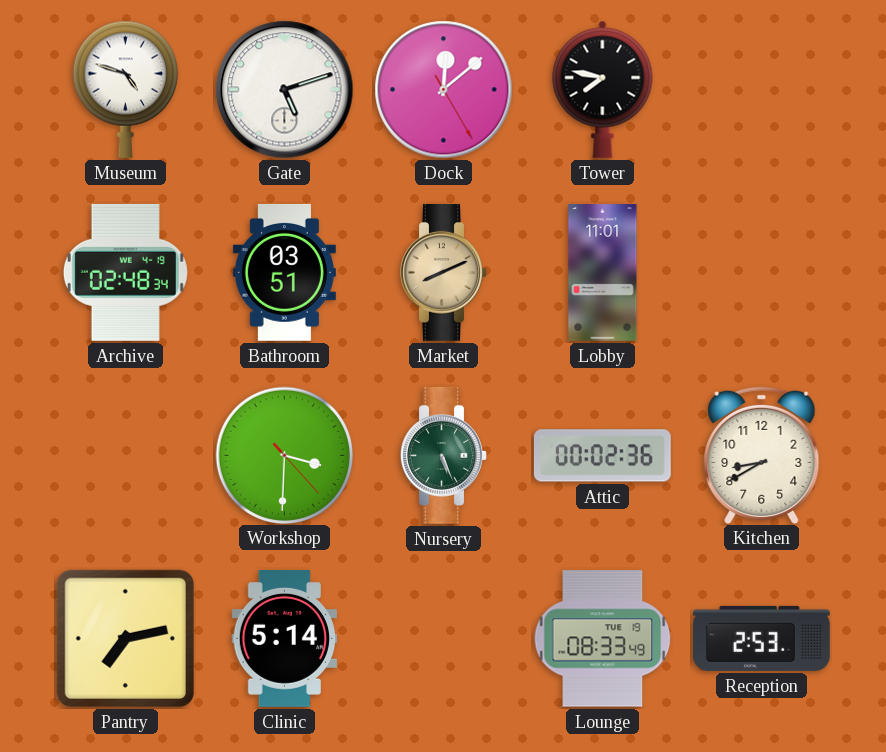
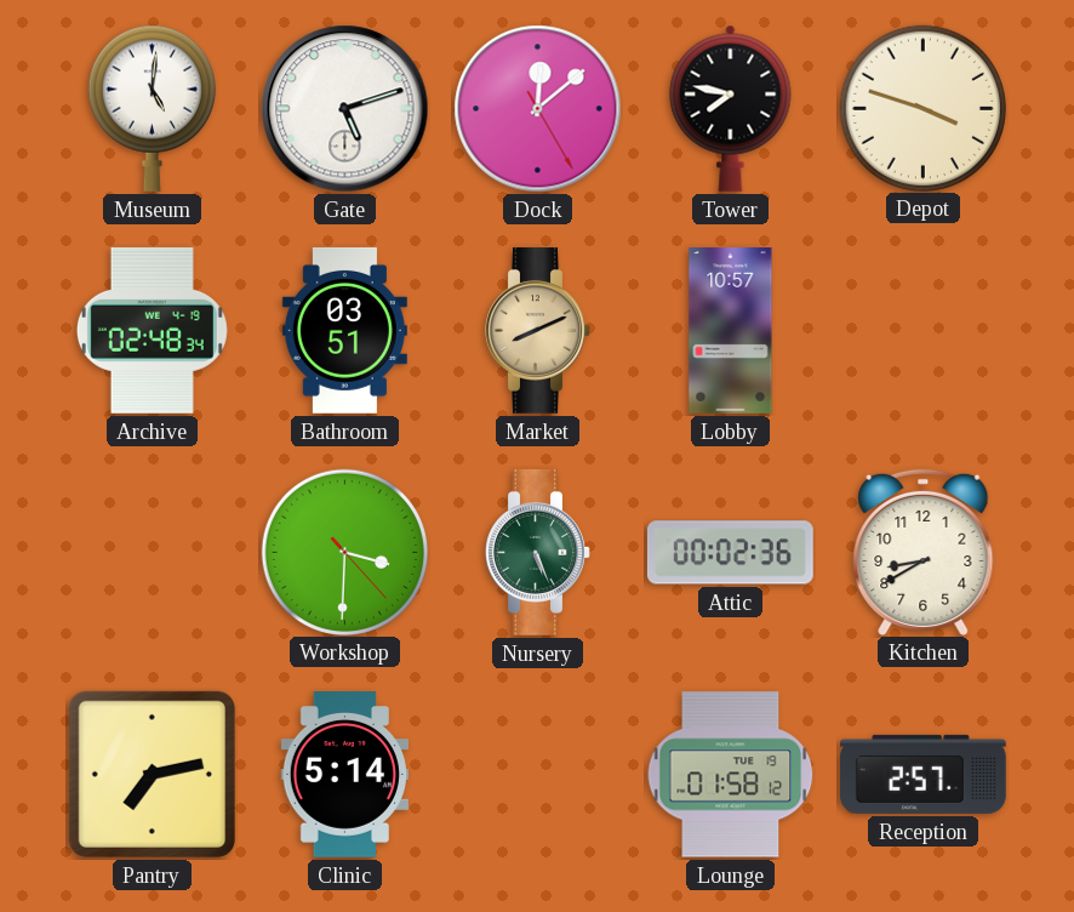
Museum: 4:48 -> 5:01
Depot: none -> 3:48
Lobby: 11:01 -> 10:57
Lounge: 08:33 -> 01:58
Reception: 2:53 -> 2:57
